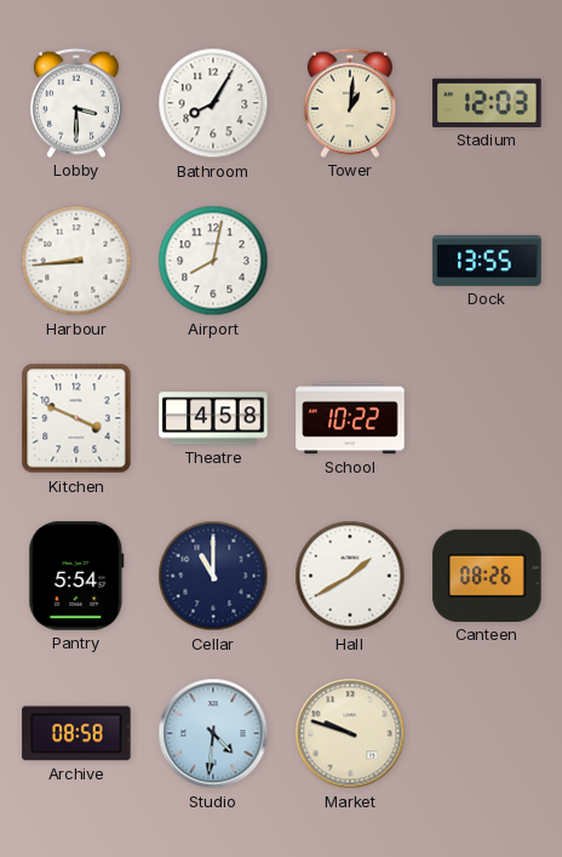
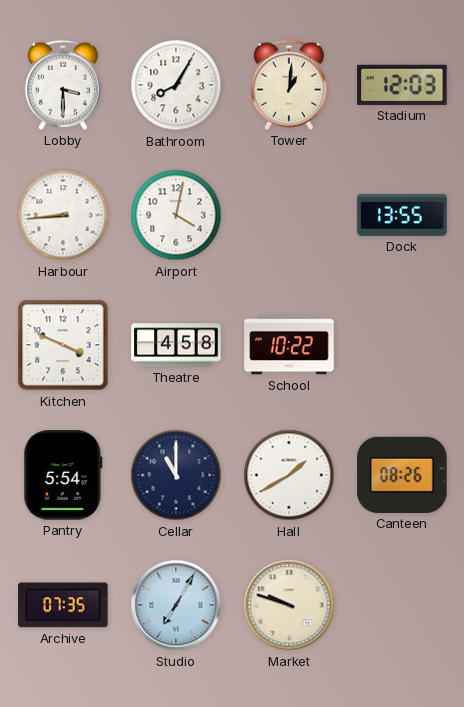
Airport: 8:02 -> 4:02
Archive: 08:58 -> 07:35
Studio: 4:31 -> 7:05
